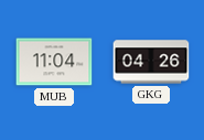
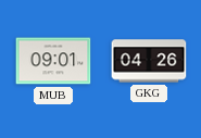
MUB: 11:04 -> 09:01
